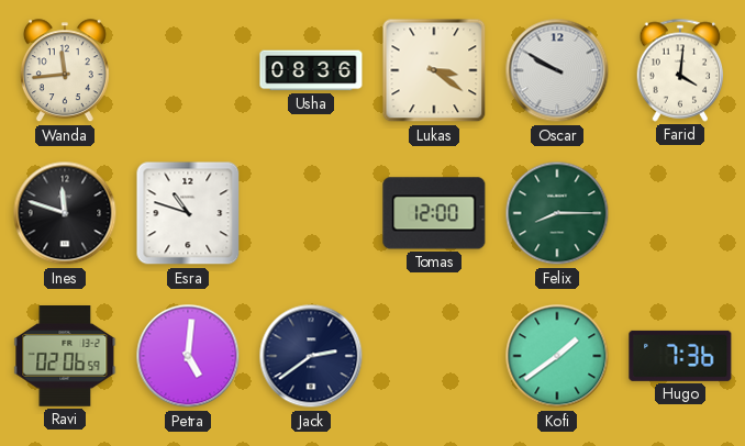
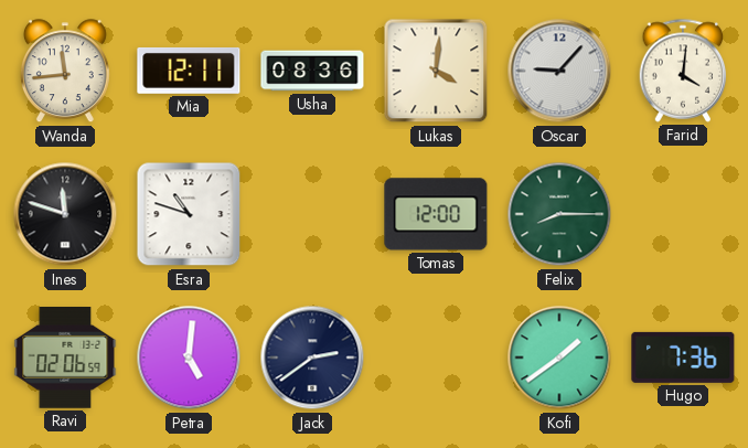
Mia: none -> 12:11
Lukas: 3:21 -> 4:01
Oscar: 9:50 -> 9:07
